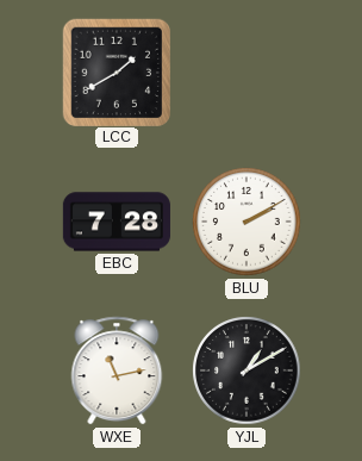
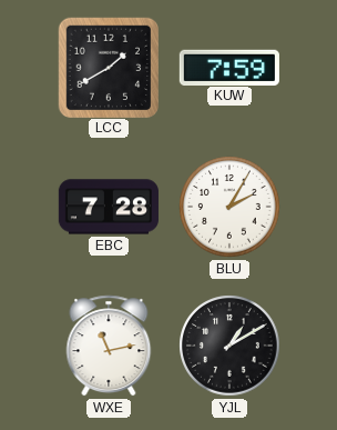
KUW: none -> 7:59
BLU: 2:10 -> 2:05
